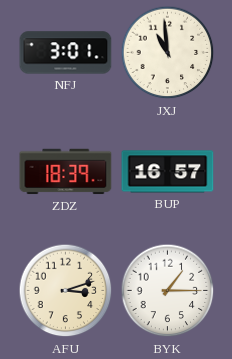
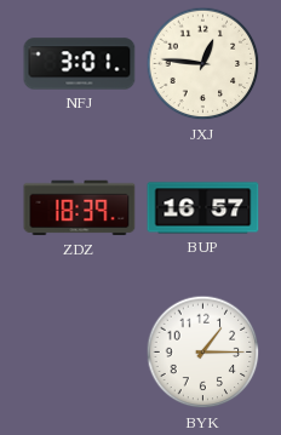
JXJ: 10:59 -> 12:46
AFU: 3:12 -> none
